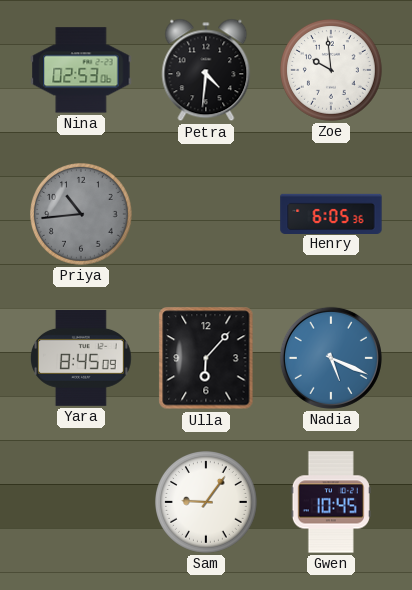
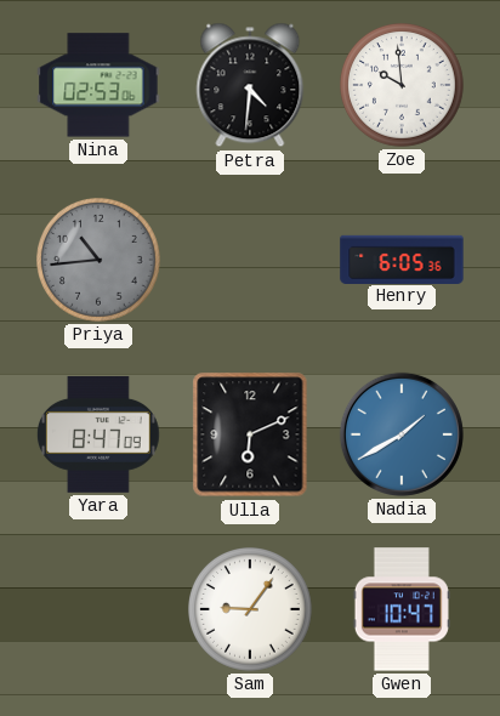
Yara: 8:45 -> 8:47
Ulla: 6:07 -> 6:11
Nadia: 5:19 -> 1:40
Gwen: 10:45 -> 10:47
